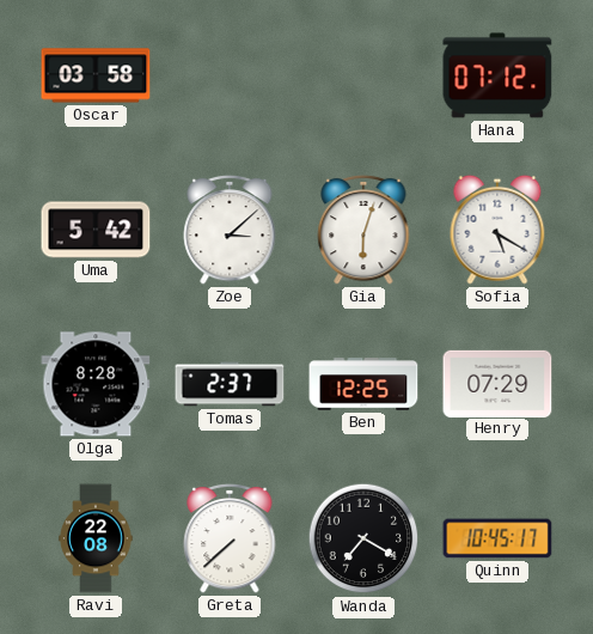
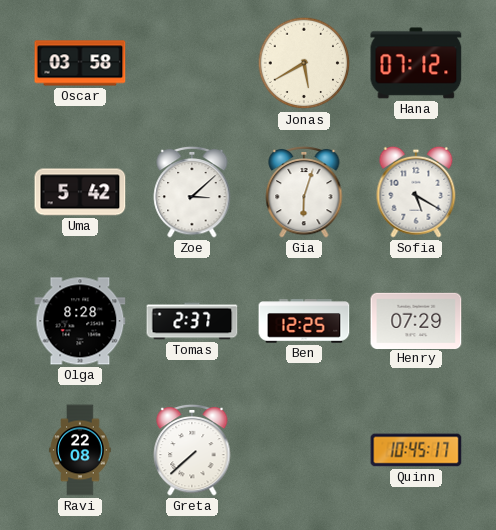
Jonas: none -> 5:40
Wanda: 7:20 -> none
